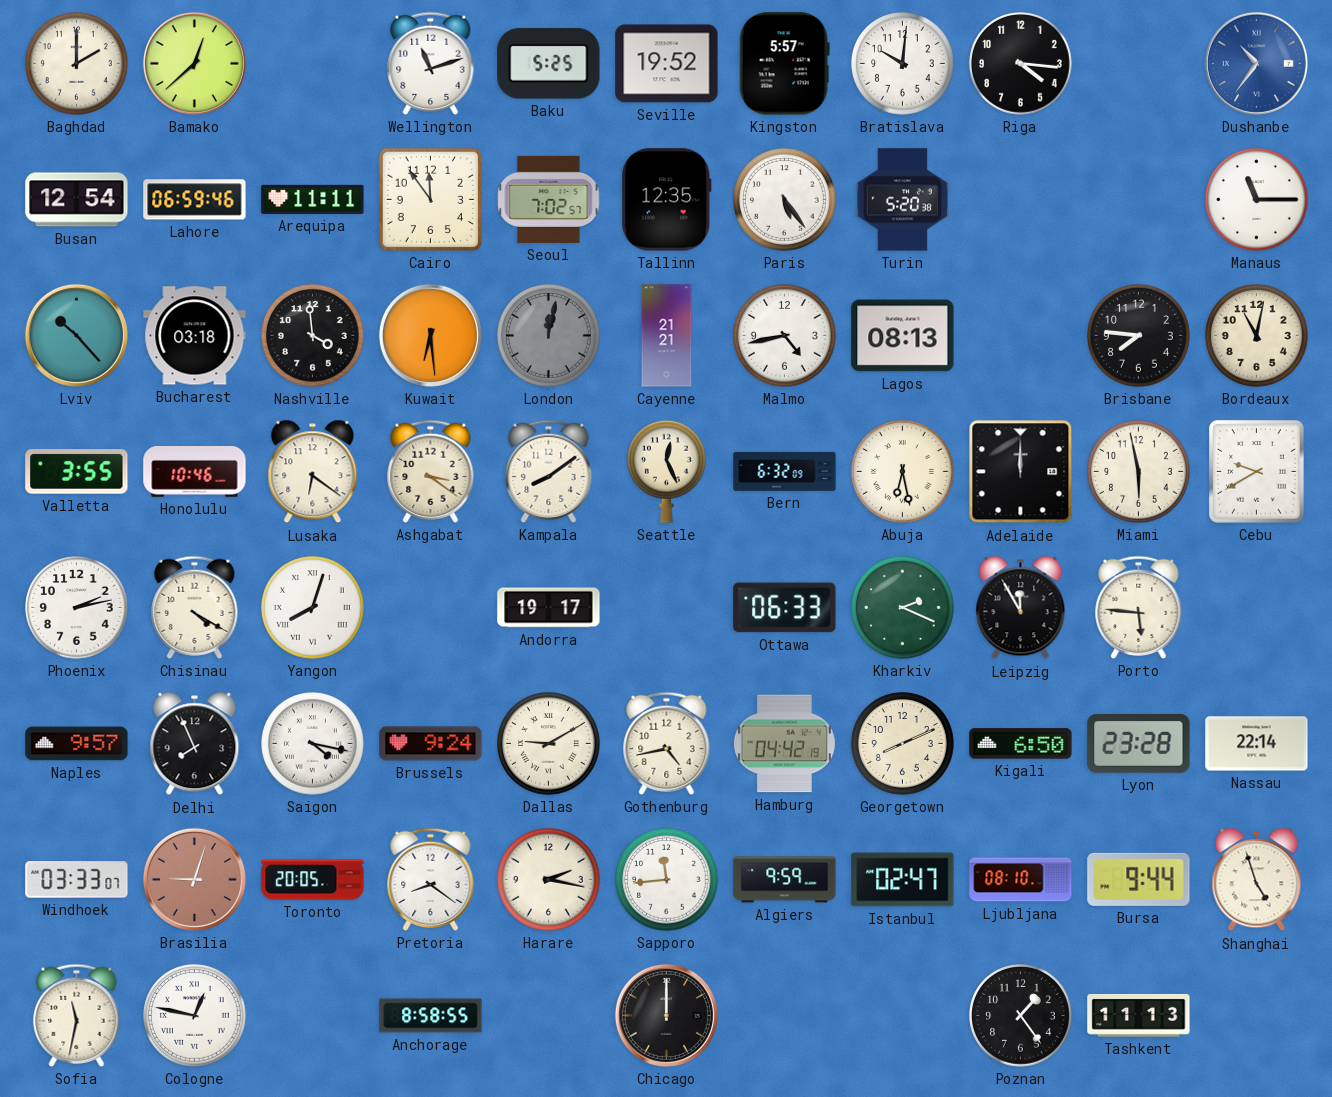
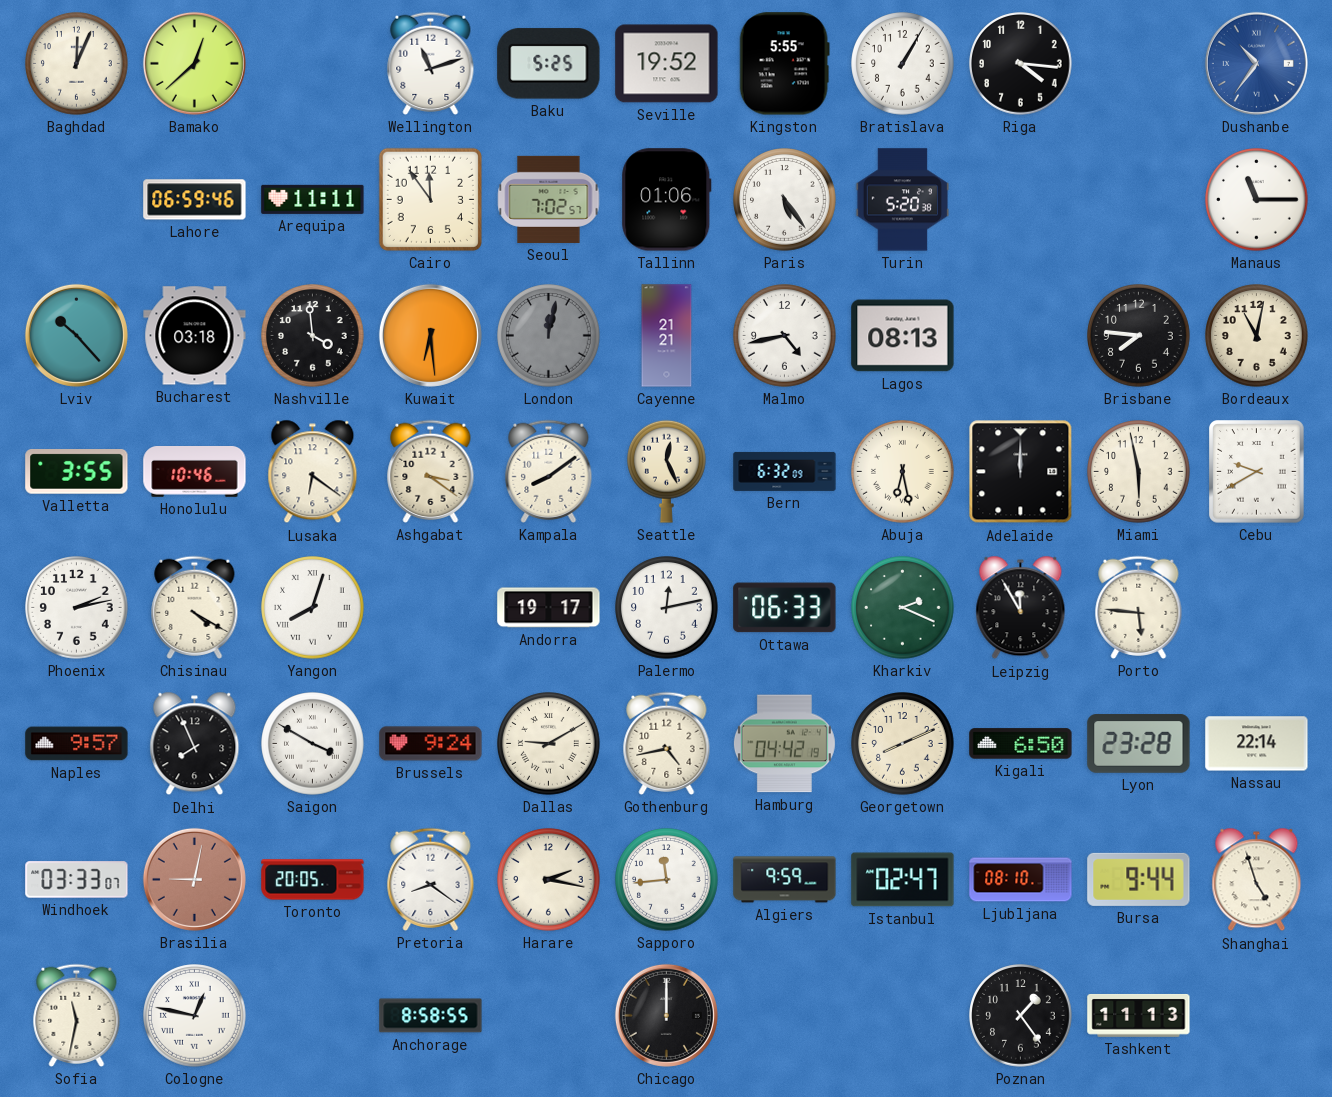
Baghdad: 2:00 -> 12:04
Kingston: 5:57 -> 5:55
Bratislava: 10:01 -> 1:05
Busan: 12:54 -> none
Tallinn: 12:35 -> 01:06
Palermo: none -> 12:13
Saigon: 4:17 -> 3:50
Brasilia: 9:03 -> 9:02
